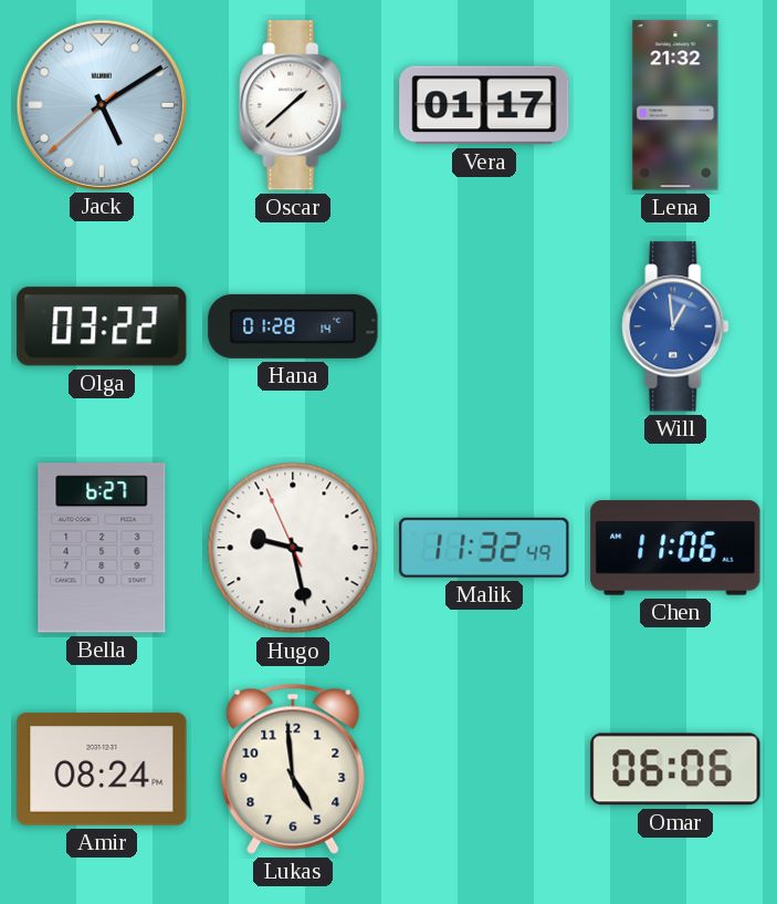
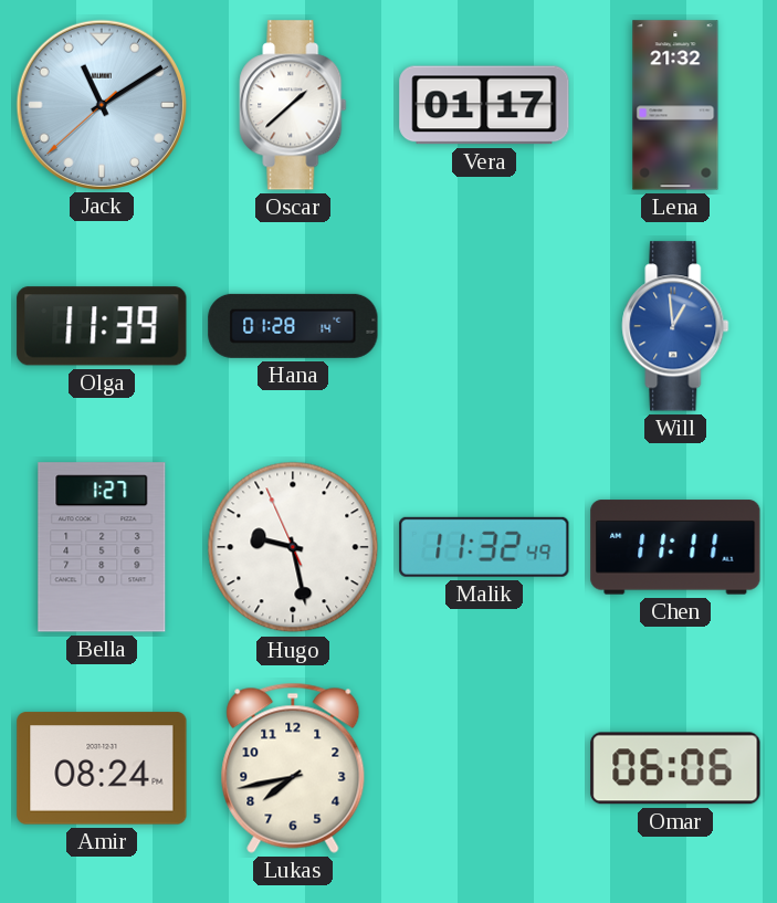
Jack: 5:09 -> 11:09
Olga: 03:22 -> 11:39
Bella: 6:27 -> 1:27
Chen: 11:06 -> 11:11
Lukas: 4:59 -> 7:43
